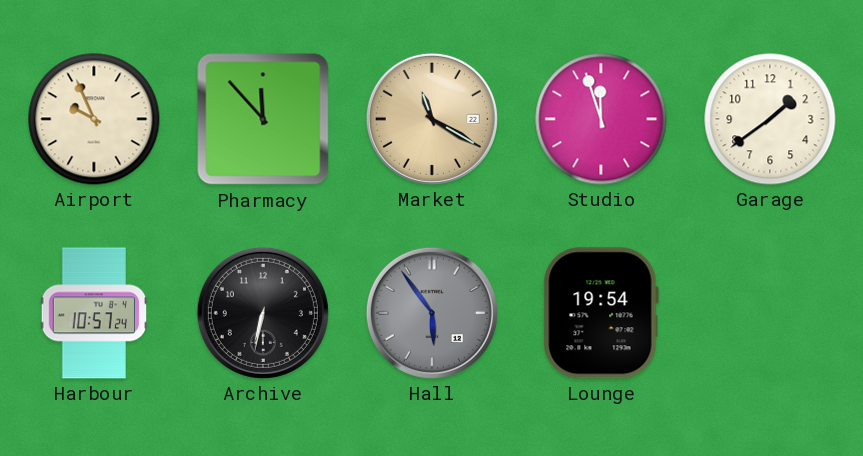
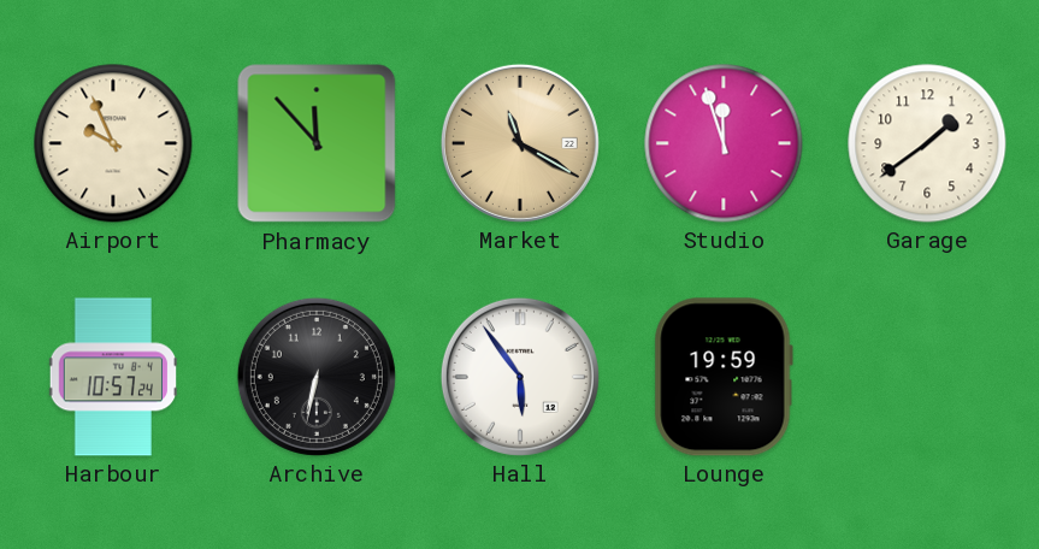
Hall dial: grey -> white
Lounge: 19:54 -> 19:59
